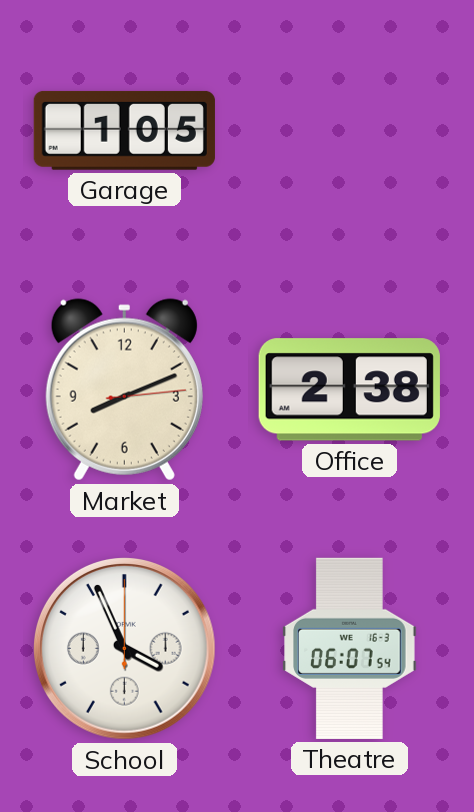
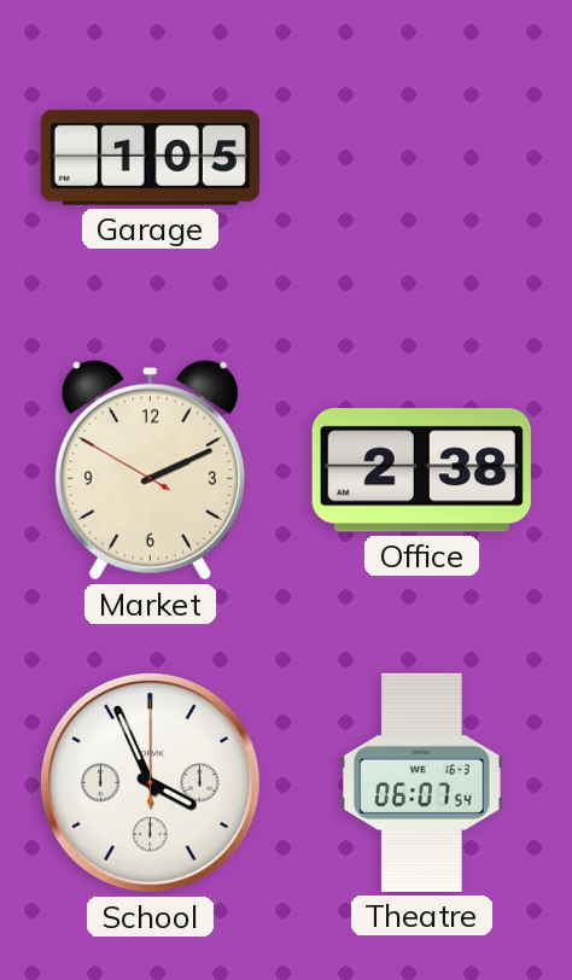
Market: 8:11 -> 2:10
